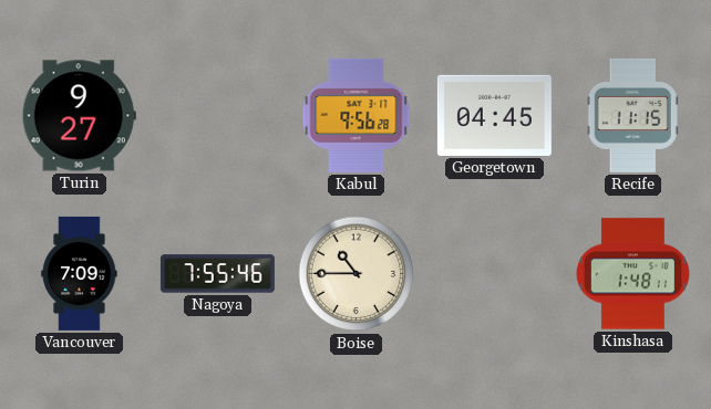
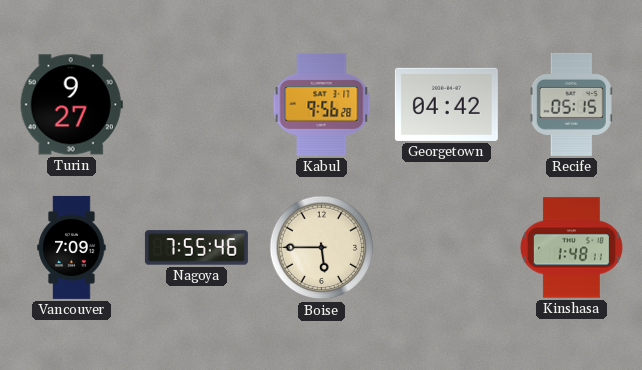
Georgetown: 04:45 -> 04:42
Recife: 11:15 -> 05:15
Boise: 10:45 -> 5:45
